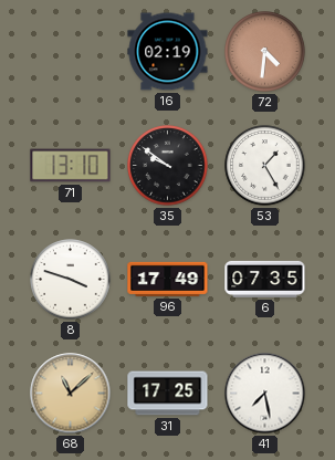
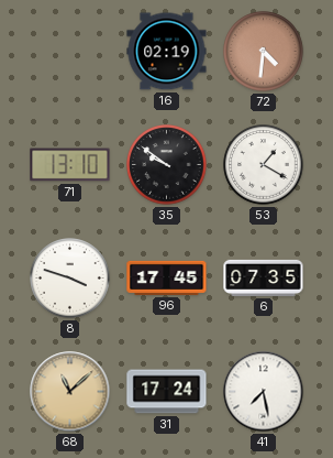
53: 1:25 -> 1:20
96: 17:49 -> 17:45
31: 17:25 -> 17:24
